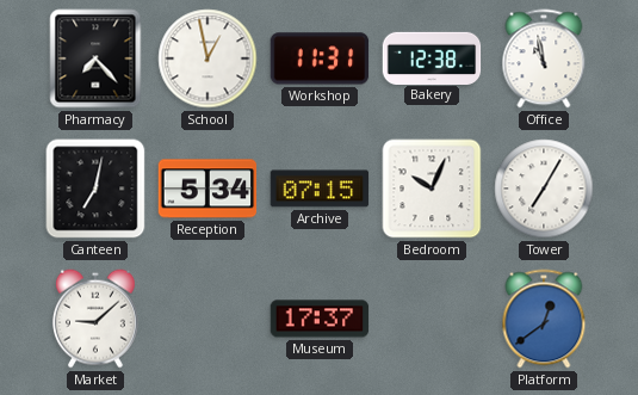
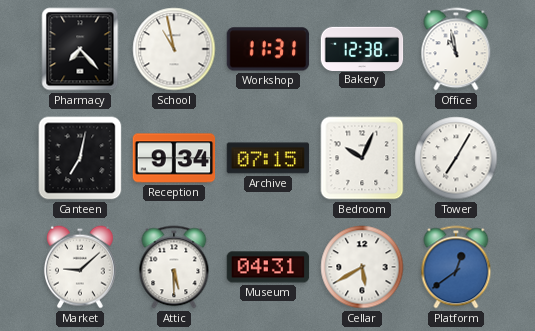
School: 12:58 -> 10:58
Reception: 5:34 -> 9:34
Attic: none -> 5:30
Museum: 17:37 -> 04:31
Cellar: none -> 5:40
